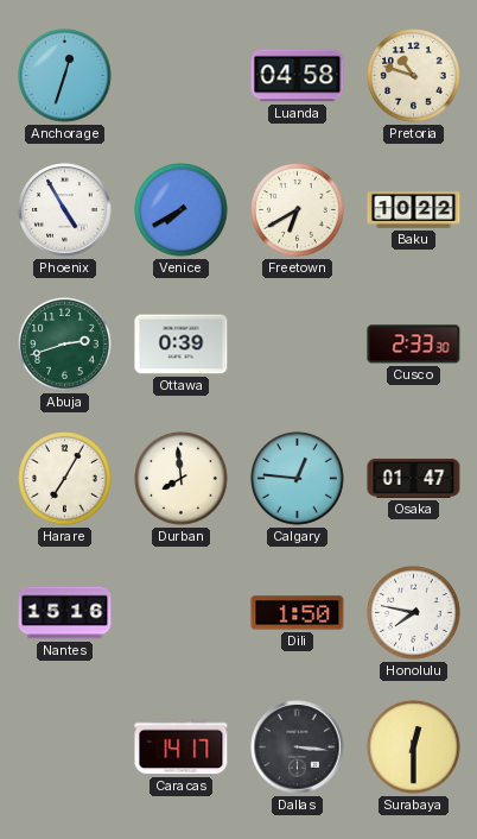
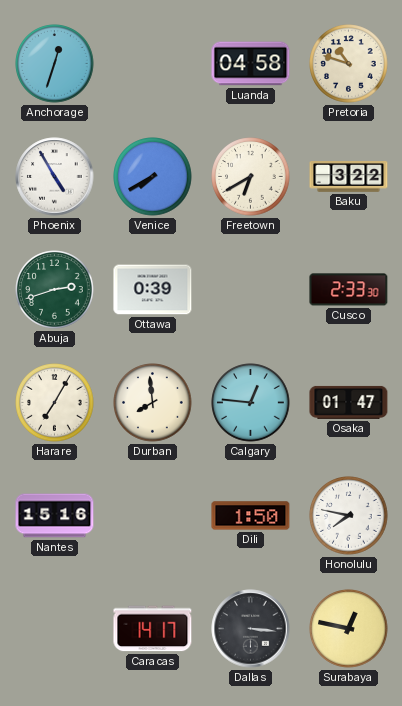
Baku: 10:22 -> 3:22
Surabaya: 12:30 -> 12:47
